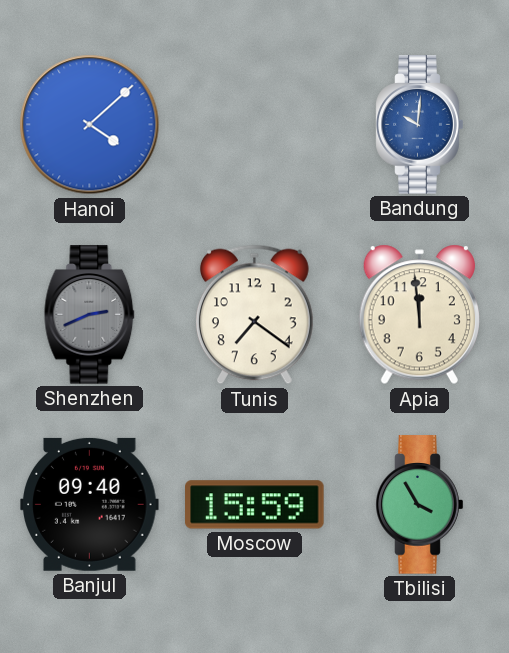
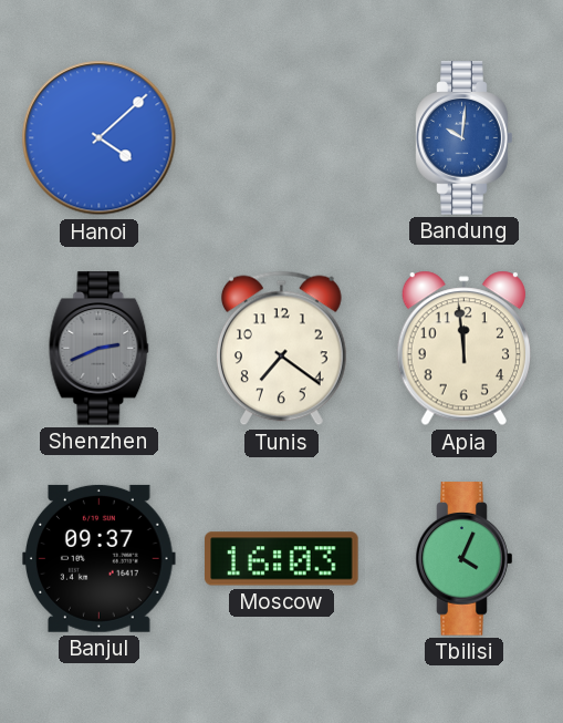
Banjul: 09:40 -> 09:37
Moscow: 15:59 -> 16:03
Tbilisi: 3:55 -> 4:04
